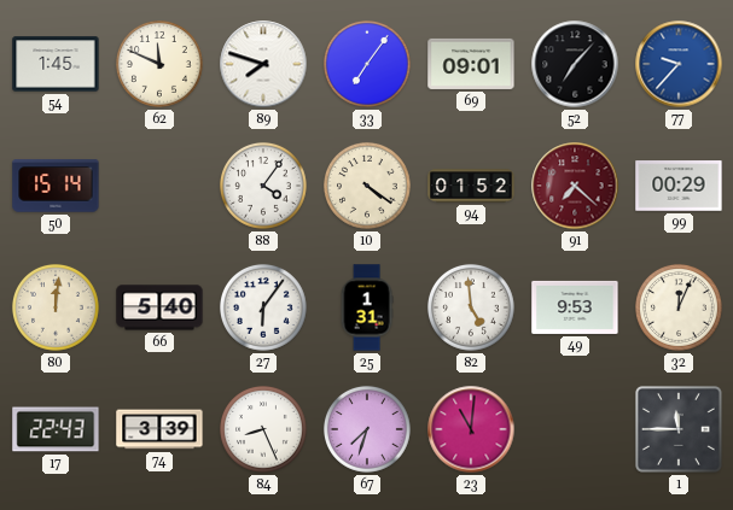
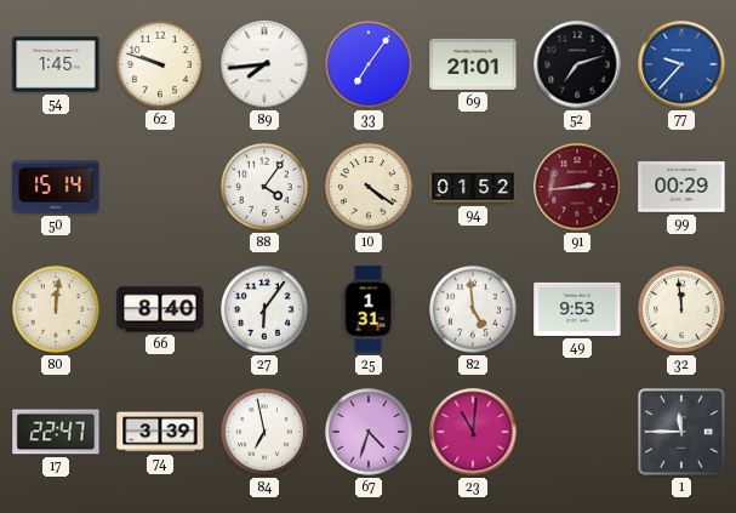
62: 11:49 -> 9:48
89: 7:48 -> 7:44
69: 09:01 -> 21:01
52: 7:07 -> 7:12
91: 7:22 -> 2:44
66: 5:40 -> 8:40
32: 12:04 -> 11:59
17: 22:43 -> 22:47
84: 8:26 -> 6:58
67: 7:33 -> 4:33
